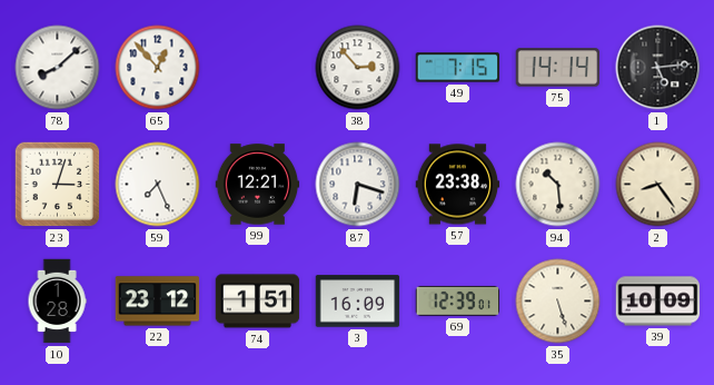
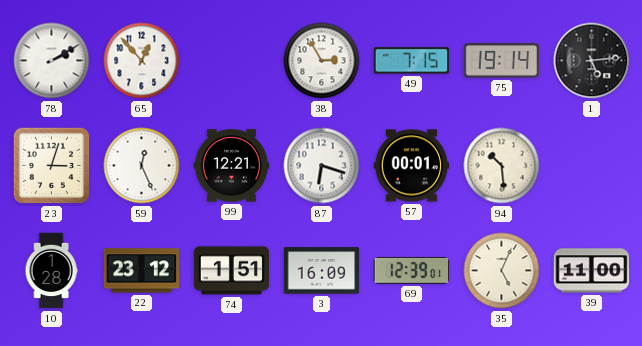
78: 8:08 -> 2:10
38: 2:53 -> 2:55
75: 14:14 -> 19:14
59: 7:26 -> 12:26
57: 23:38 -> 00:01
2: 8:24 -> none
35: 5:27 -> 5:04
39: 10:09 -> 11:00
